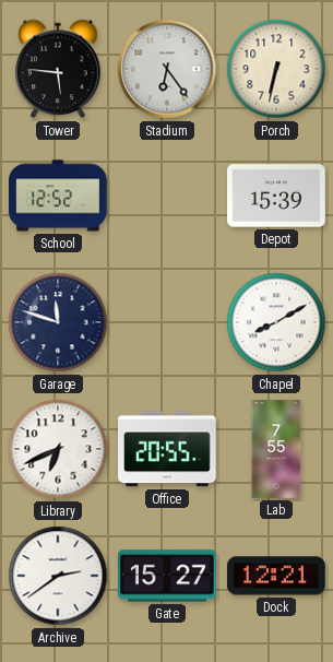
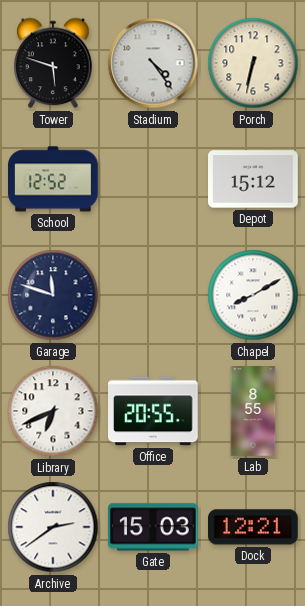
Tower: 5:46 -> 5:48
Stadium: 6:24 -> 4:24
Depot: 15:39 -> 15:12
Lab: 7:55 -> 8:55
Gate: 15:27 -> 15:03
